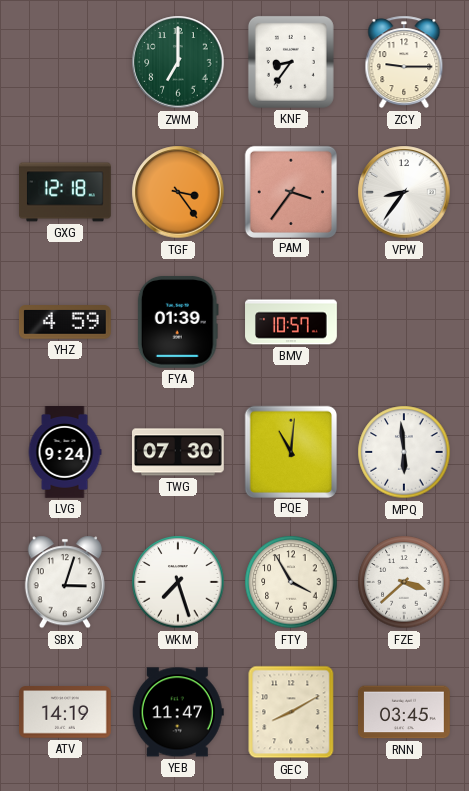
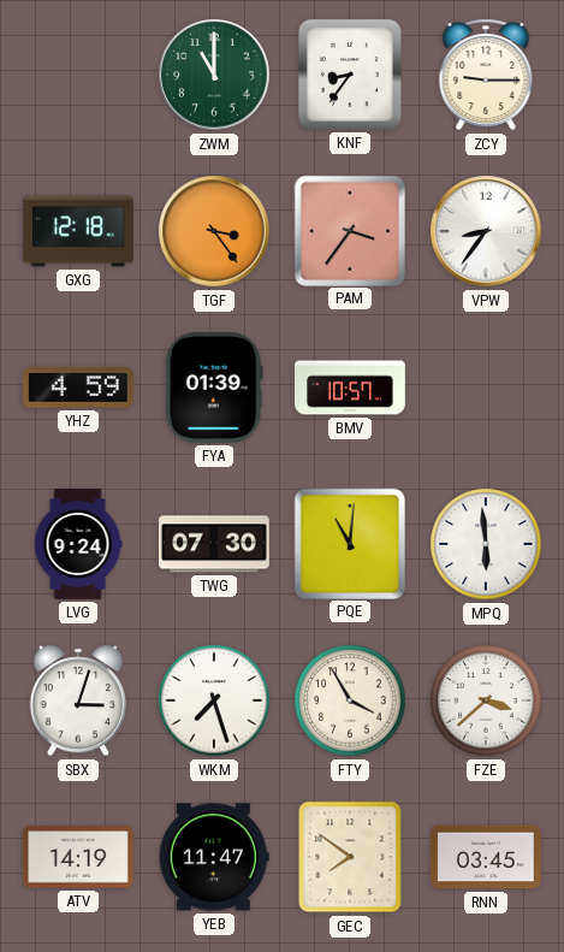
ZWM: 7:00 -> 11:00
GEC: 8:10 -> 7:51
